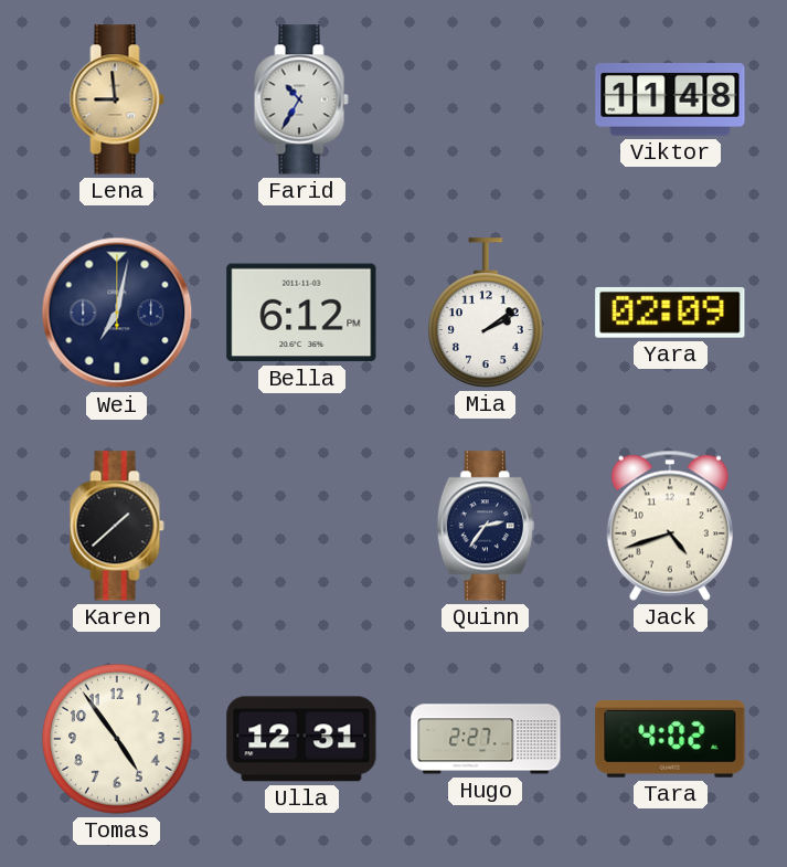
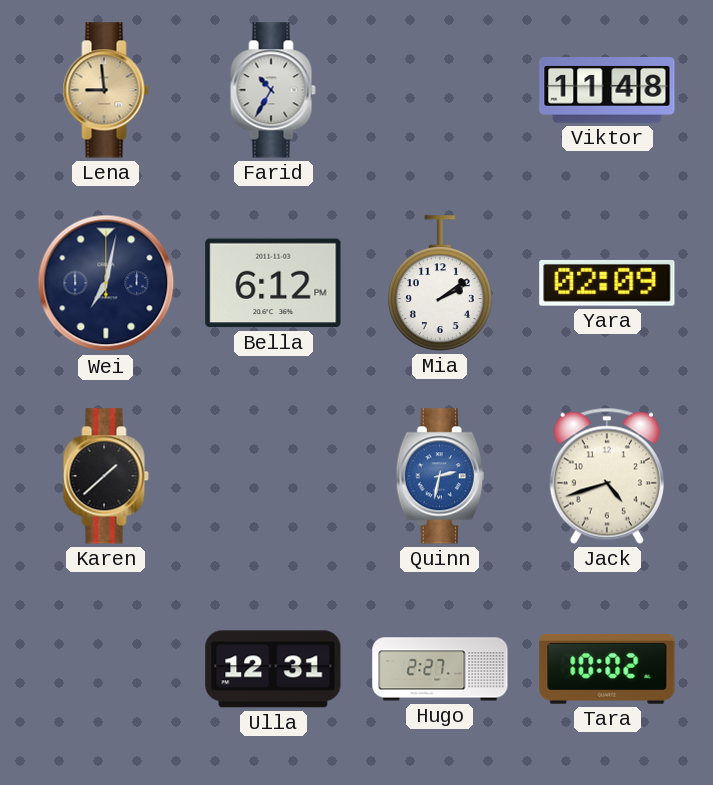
Quinn: 2:36 -> 2:32
Quinn dial: navy -> blue
Tomas: 4:54 -> none
Tara: 4:02 -> 10:02
